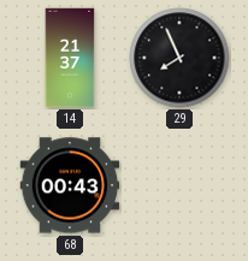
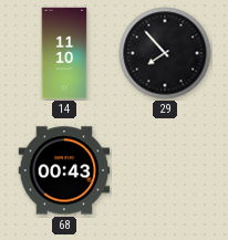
14: 21:37 -> 11:10
29: 7:56 -> 7:53
